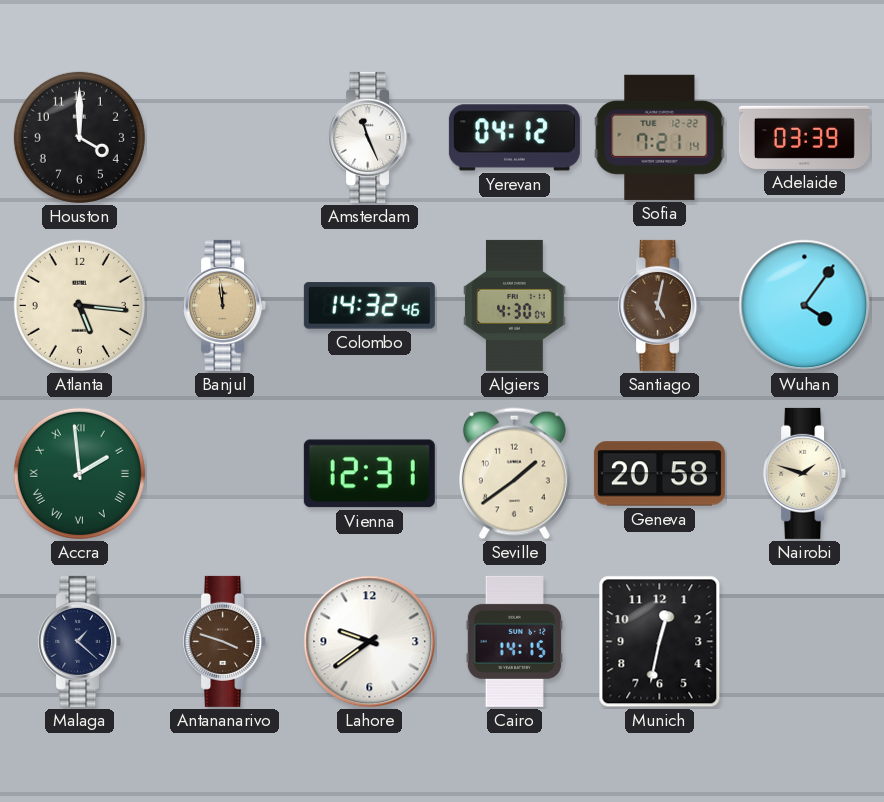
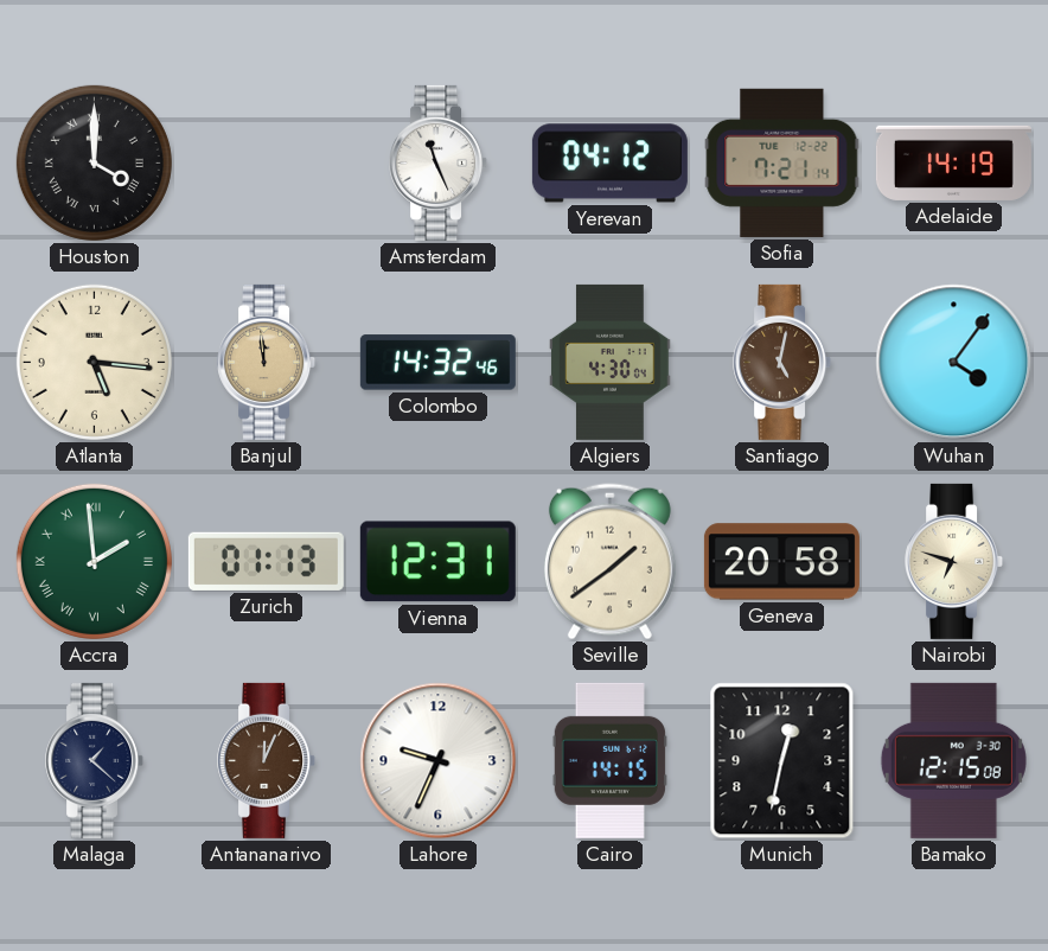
Houston numerals: Arabic -> Roman
Adelaide: 03:39 -> 14:19
Zurich: none -> 01:13
Nairobi: 1:48 -> 6:48
Antananarivo: 3:48 -> 12:04
Lahore: 9:39 -> 9:34
Bamako: none -> 12:15
